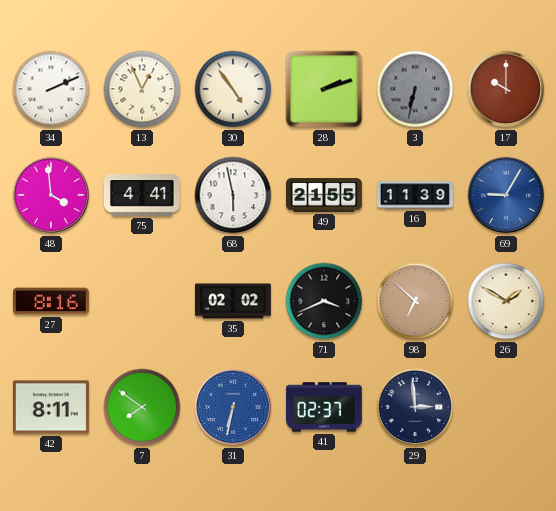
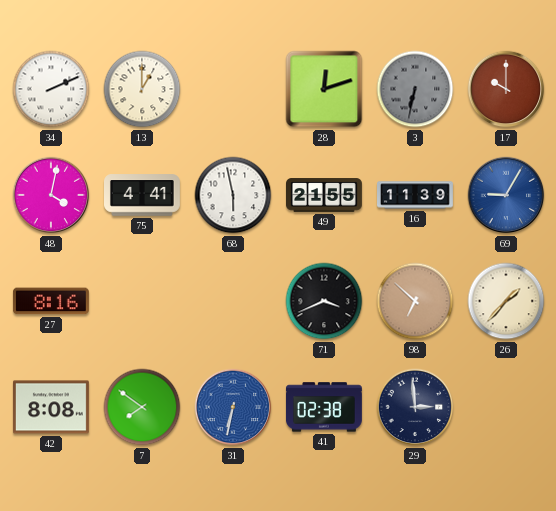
13: 12:56 -> 1:00
30: 4:54 -> none
28: 2:12 -> 12:12
48: 3:59 -> 4:02
35: 02:02 -> none
26: 1:50 -> 1:37
42: 8:11 -> 8:08
41: 02:37 -> 02:38
